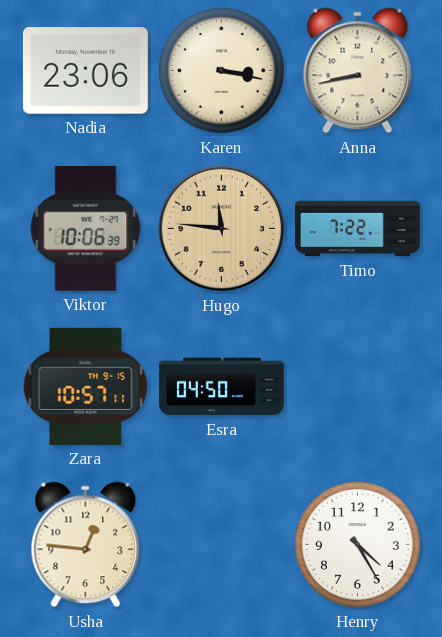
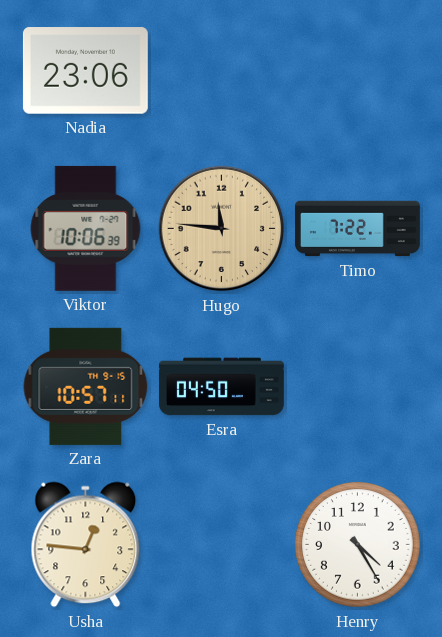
Karen: 3:17 -> none
Anna: 8:43 -> none
